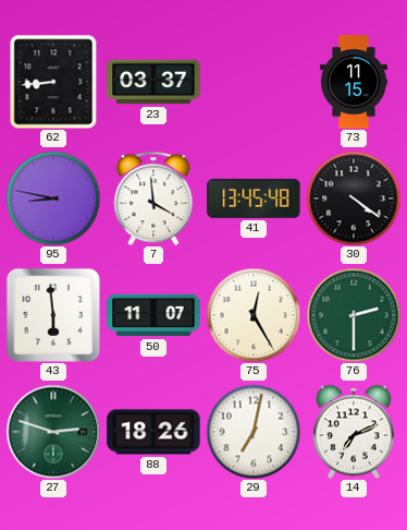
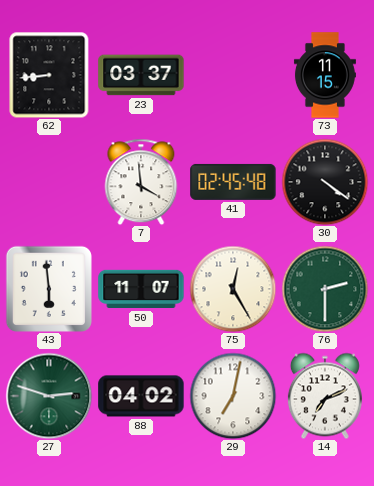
95: 8:47 -> none
41: 13:45 -> 02:45
88: 18:26 -> 04:02
